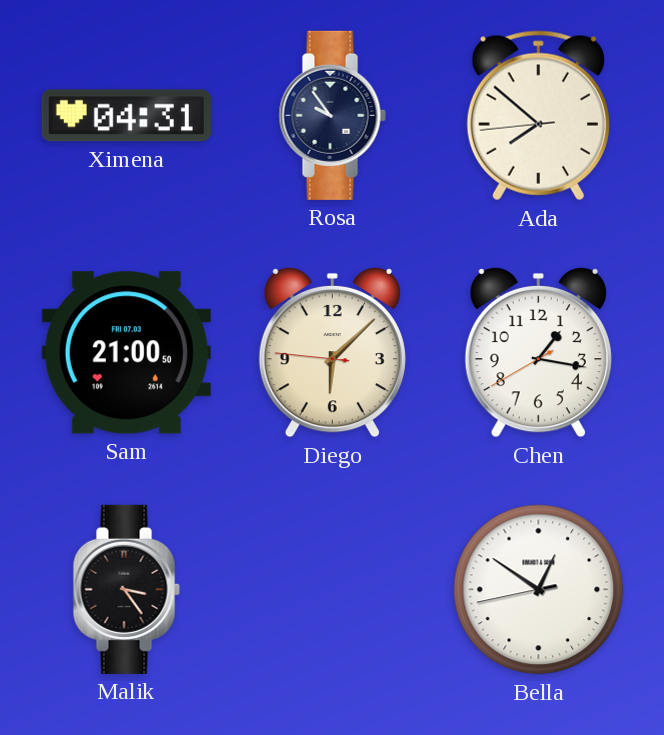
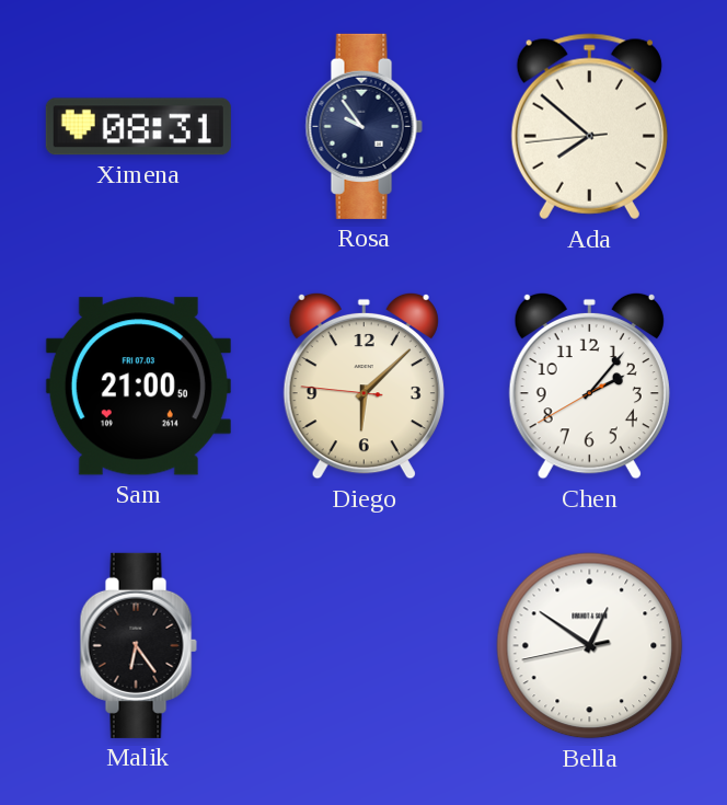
Ximena: 04:31 -> 08:31
Chen: 1:16 -> 2:06
Malik: 3:24 -> 6:24
